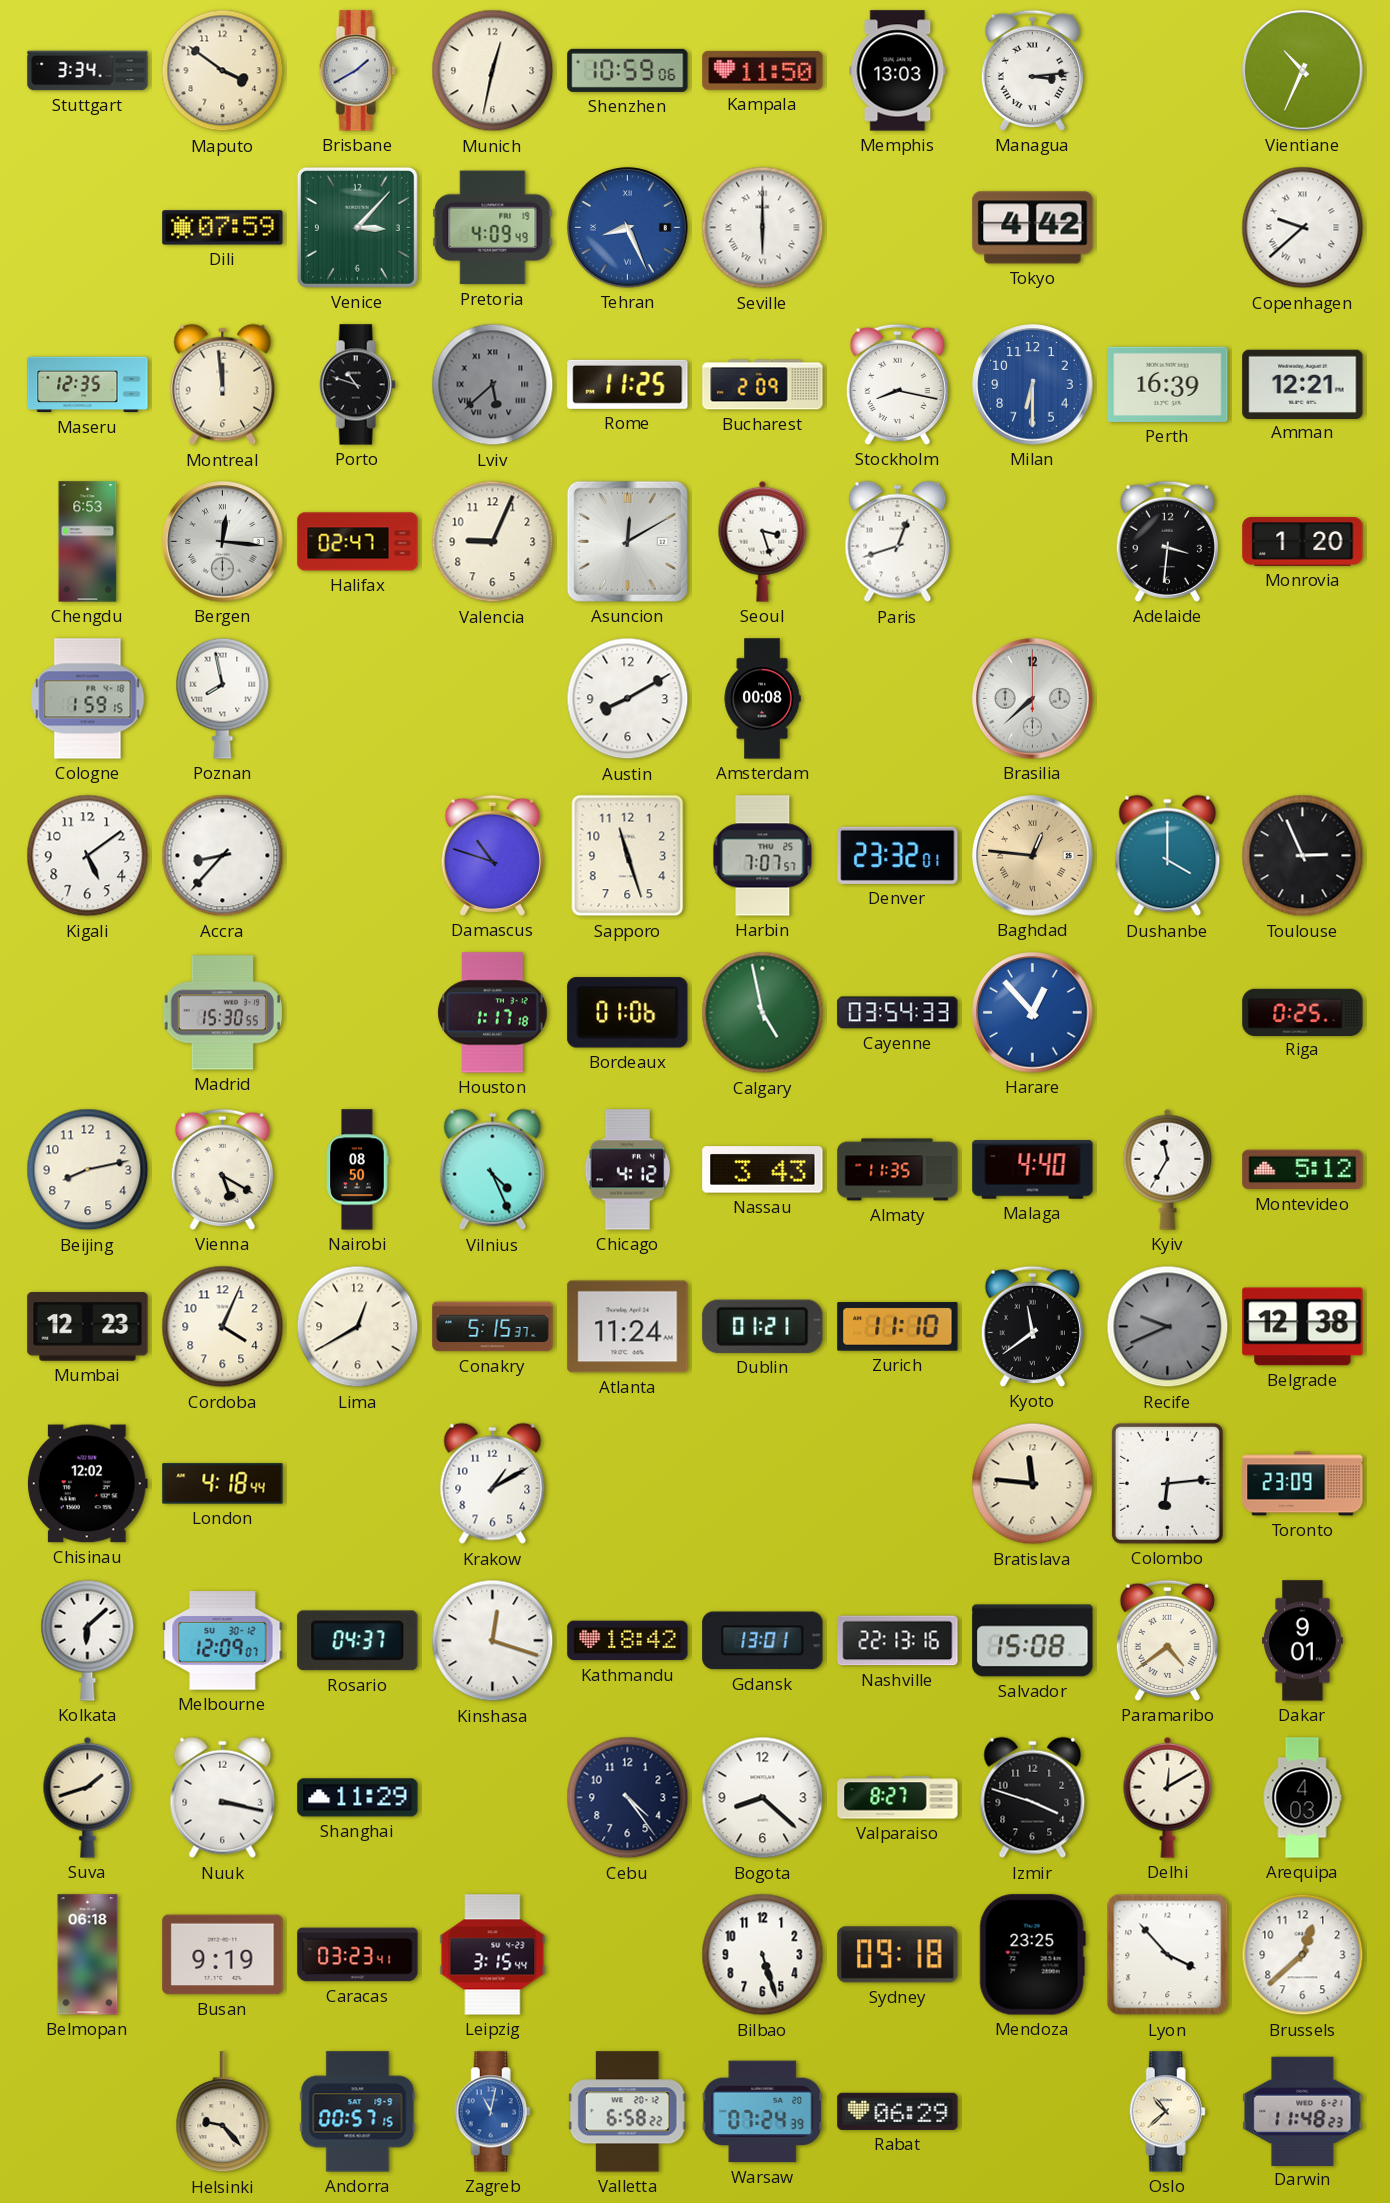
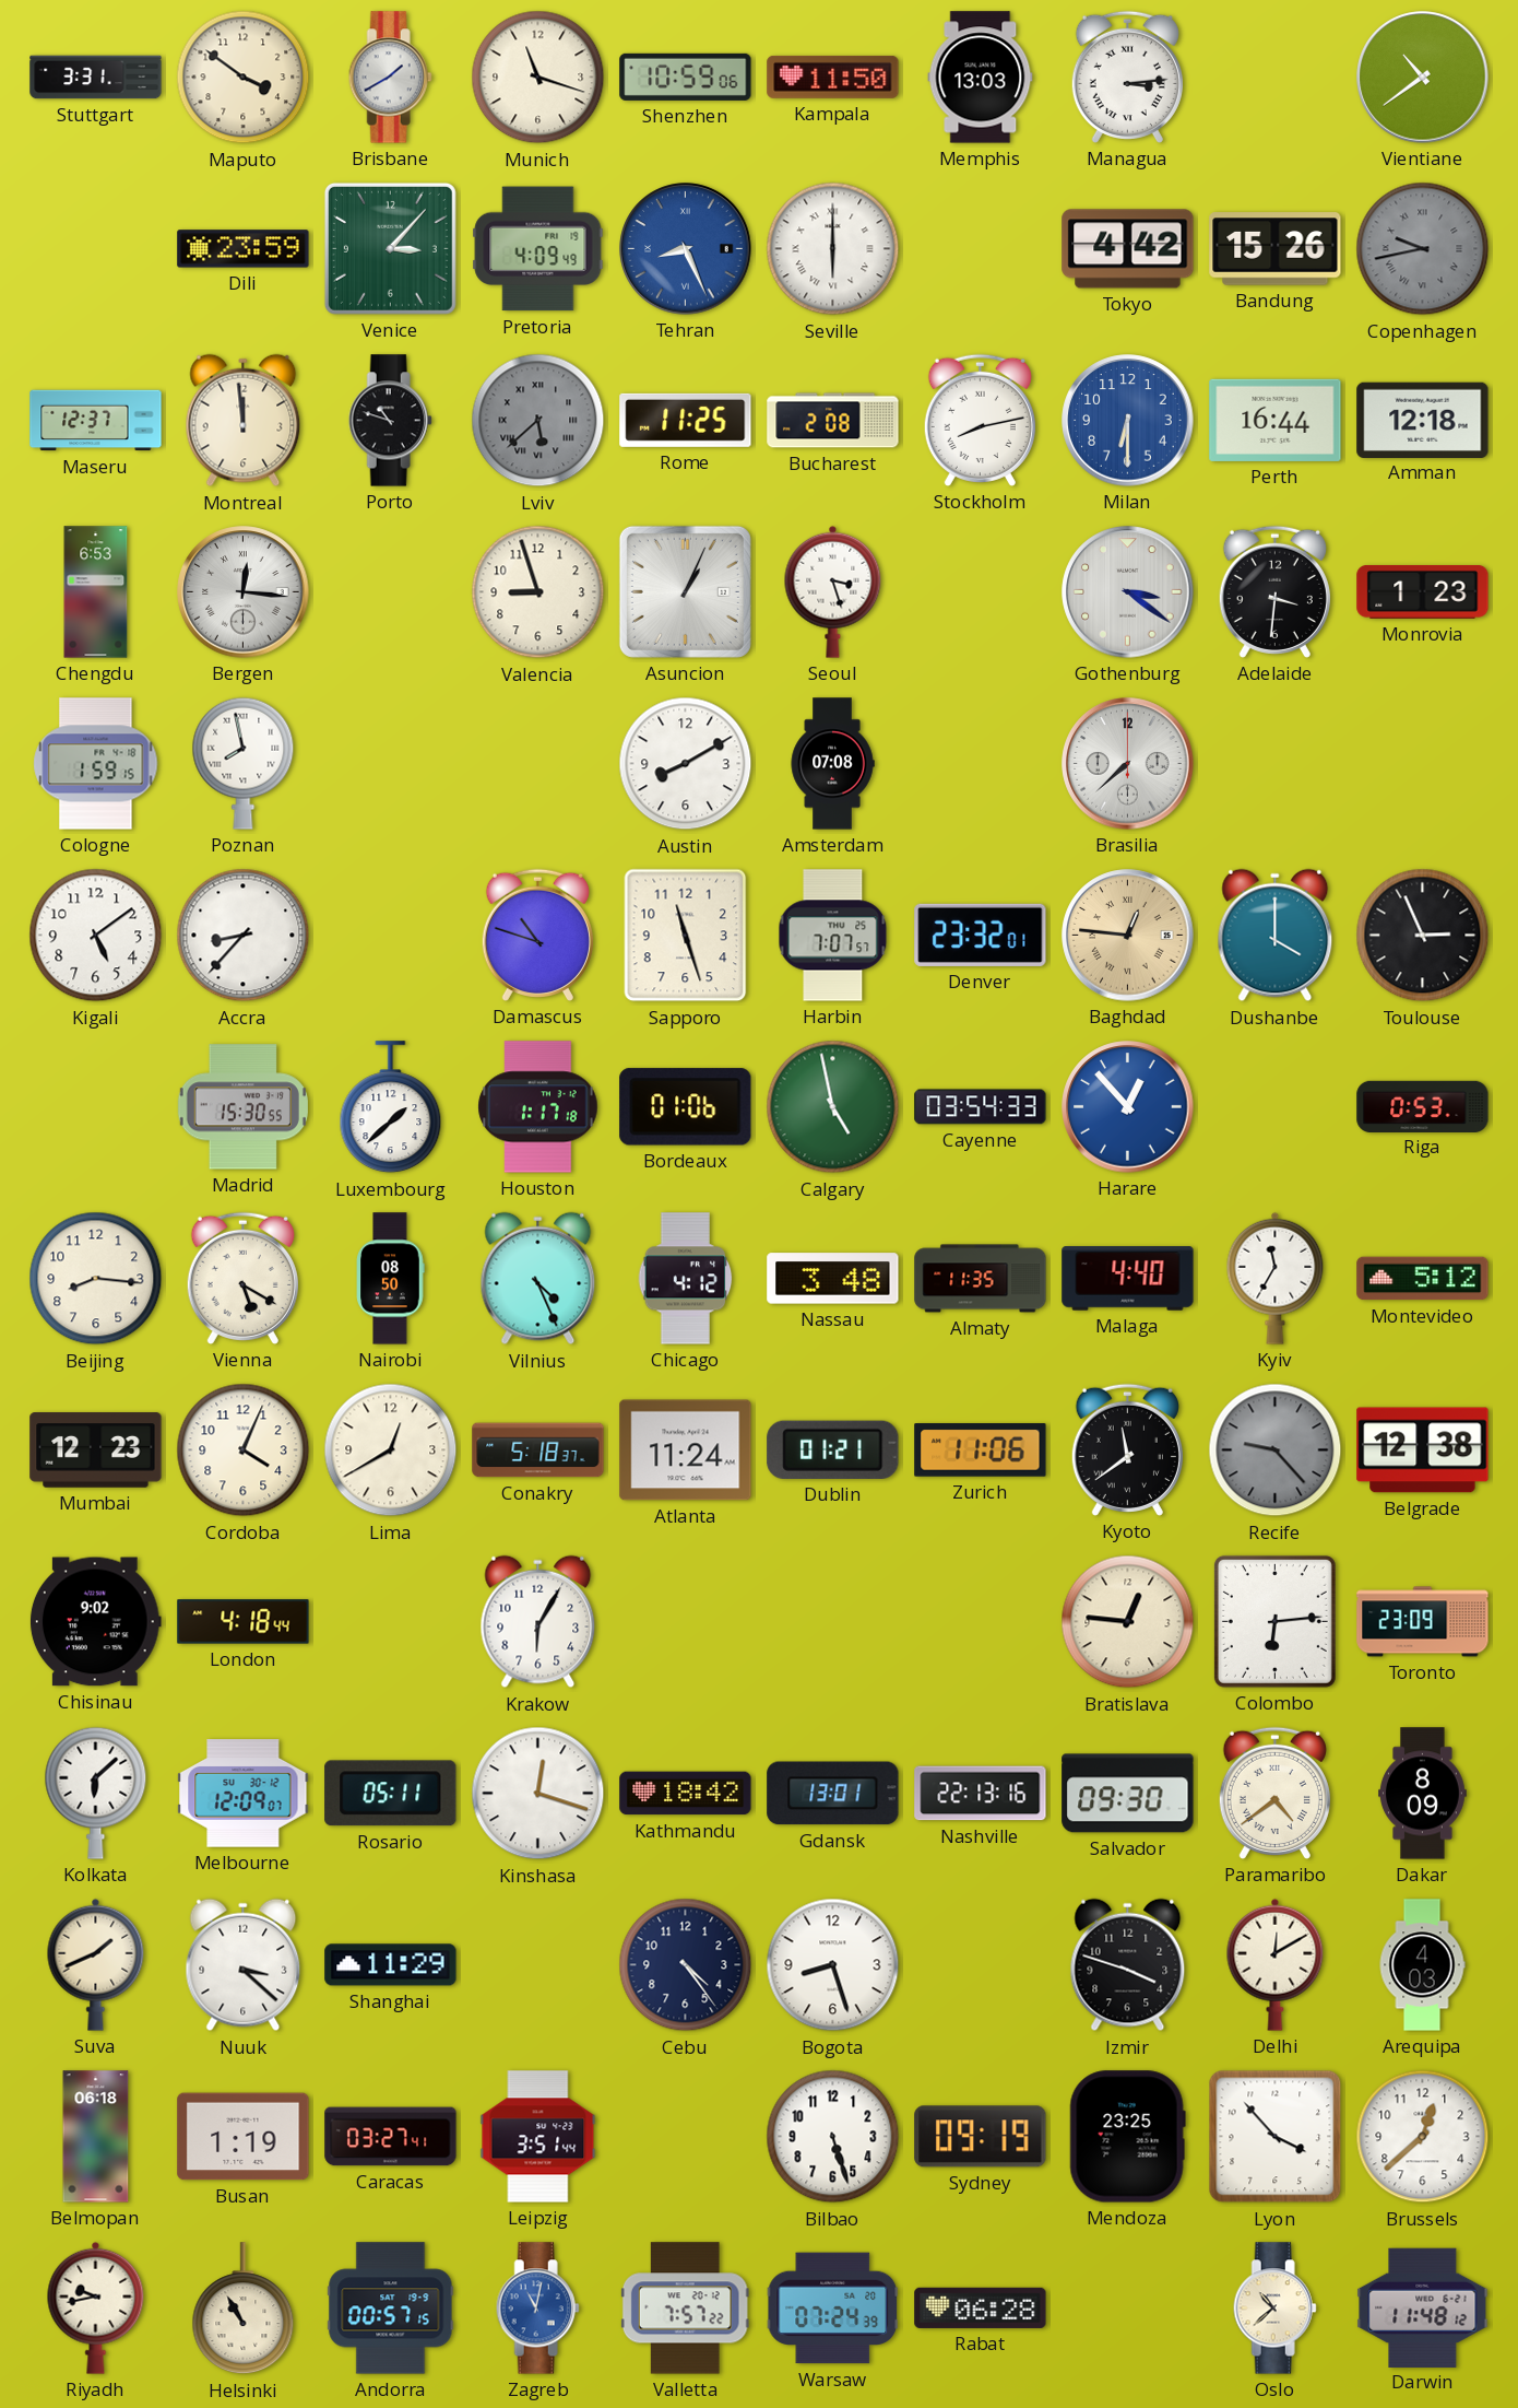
Stuttgart: 3:34 -> 3:31
Munich: 12:32 -> 11:18
Vientiane: 10:34 -> 10:39
Dili: 07:59 -> 23:59
Bandung: none -> 15:26
Copenhagen: 9:38 -> 9:43
Copenhagen dial: white -> grey
Maseru: 12:35 -> 12:37
Bucharest: 2:09 -> 2:08
Stockholm: 8:17 -> 8:13
Perth: 16:39 -> 16:44
Amman: 12:21 -> 12:18
Halifax: 02:47 -> none
Valencia: 9:04 -> 8:57
Asuncion: 12:10 -> 1:04
Paris: 12:42 -> none
Gothenburg: none -> 3:21
Monrovia: 1:20 -> 1:23
Amsterdam: 00:08 -> 07:08
Luxembourg: none -> 1:38
Riga: 0:25 -> 0:53
Beijing: 8:13 -> 8:16
Nassau: 3:43 -> 3:48
Conakry: 5:15 -> 5:18
Zurich: 11:10 -> 11:06
Recife: 9:41 -> 9:23
Chisinau: 12:02 -> 9:02
Krakow: 1:10 -> 6:05
Bratislava: 11:46 -> 12:46
Rosario: 04:37 -> 05:11
Salvador: 15:08 -> 09:30
Dakar: 9:01 -> 8:09
Suva: 1:42 -> 1:41
Nuuk: 3:17 -> 3:22
Bogota: 8:22 -> 8:27
Valparaiso: 8:27 -> none
Busan: 9:19 -> 1:19
Caracas: 03:23 -> 03:27
Leipzig: 3:15 -> 3:51
Sydney: 09:18 -> 09:19
Riyadh: none -> 9:43
Helsinki: 9:23 -> 10:55
Valletta: 6:58 -> 7:57
Rabat: 06:29 -> 06:28
Darwin: 11:48:23 -> 11:48:12
